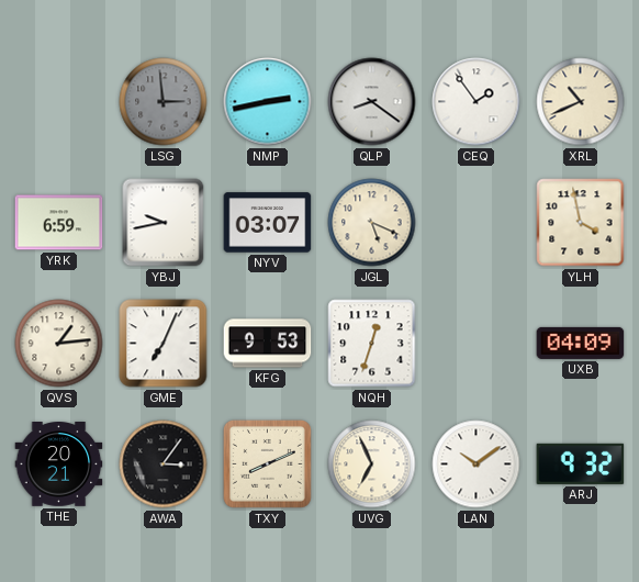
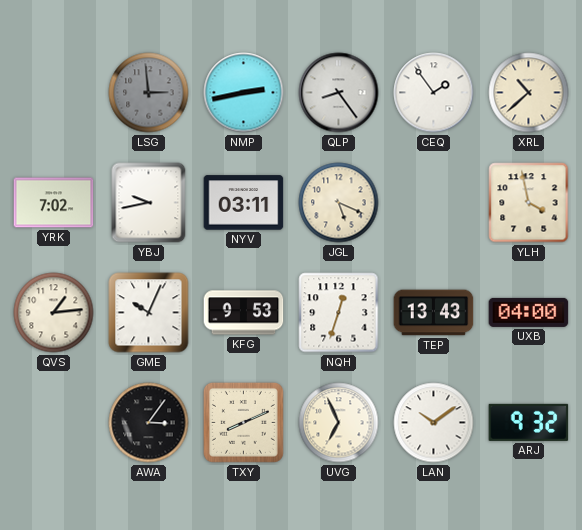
QLP: 8:21 -> 8:24
XRL: 10:41 -> 10:38
YRK: 6:59 -> 7:02
NYV: 03:07 -> 03:11
GME: 7:04 -> 10:04
TEP: none -> 13:43
UXB: 04:09 -> 04:00
THE: 20:21 -> none
